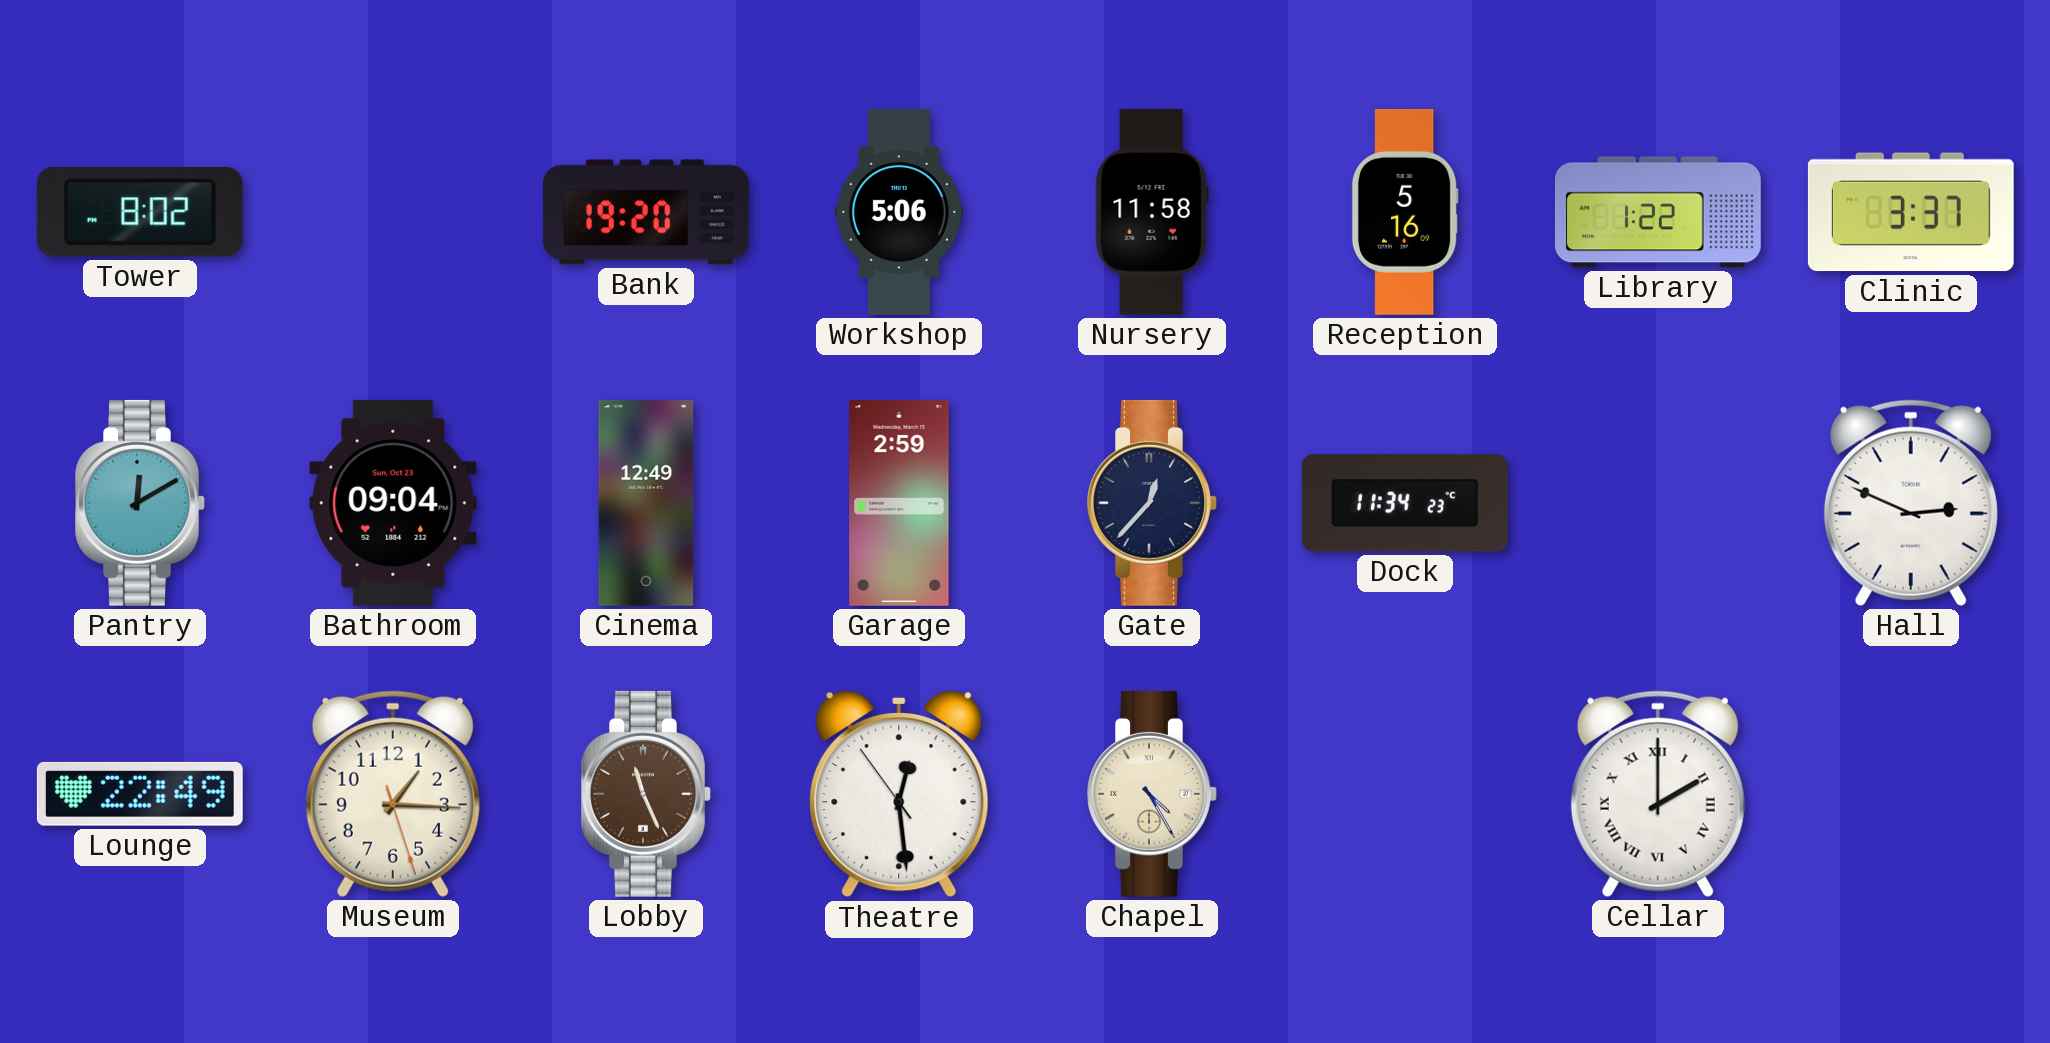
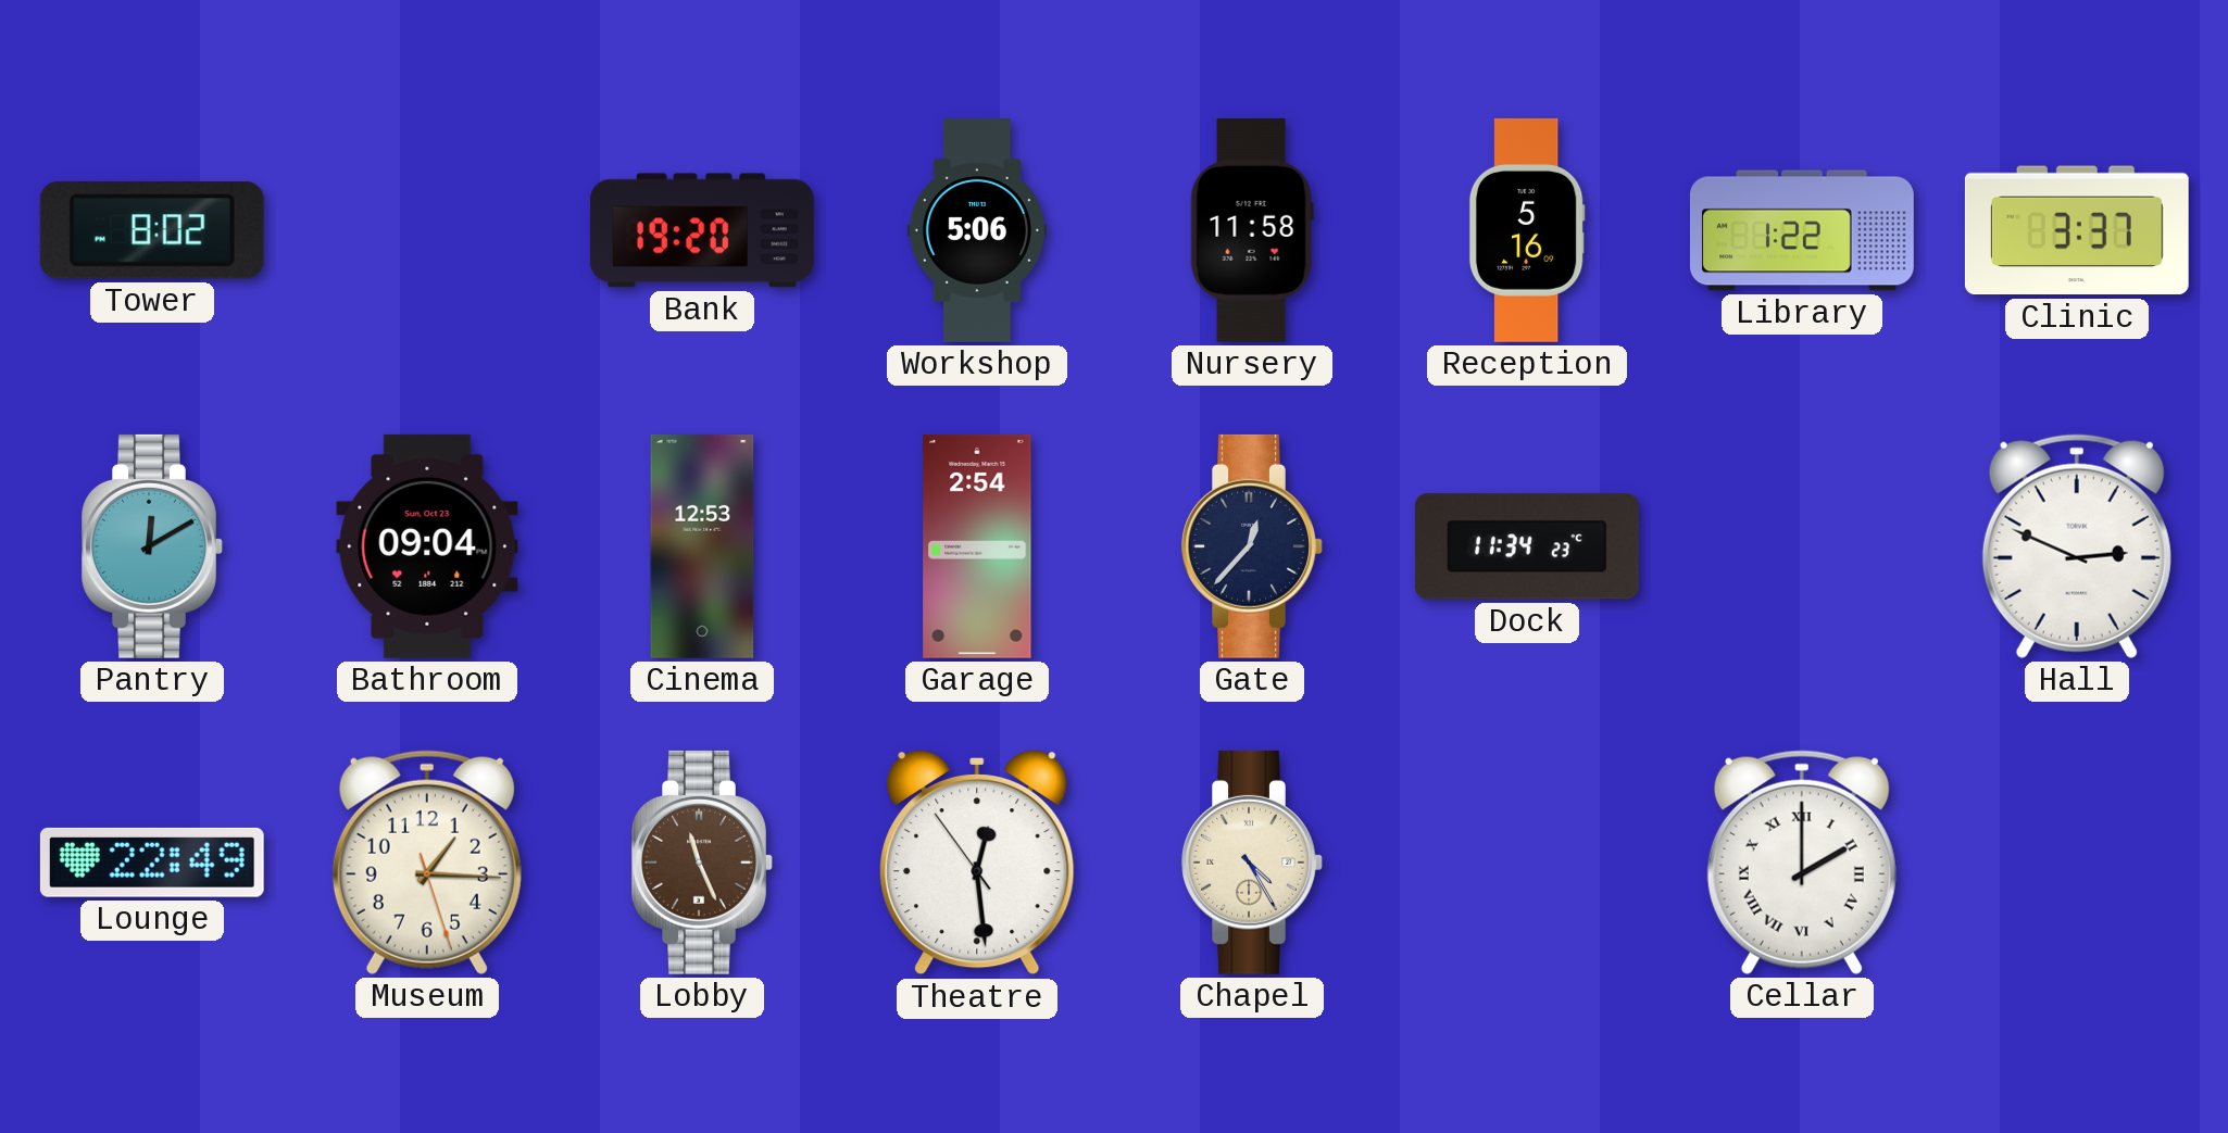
Cinema: 12:49 -> 12:53
Garage: 2:59 -> 2:54
